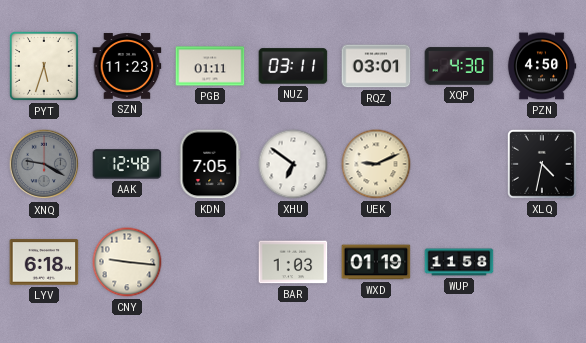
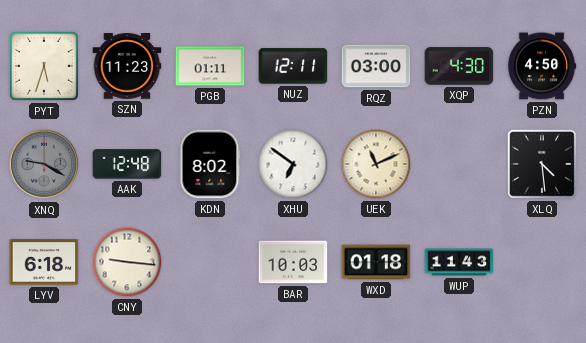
NUZ: 03:11 -> 12:11
RQZ: 03:01 -> 03:00
KDN: 7:05 -> 8:02
UEK: 9:11 -> 11:11
XLQ: 4:32 -> 4:29
BAR: 1:03 -> 10:03
WXD: 01:19 -> 01:18
WUP: 11:58 -> 11:43
